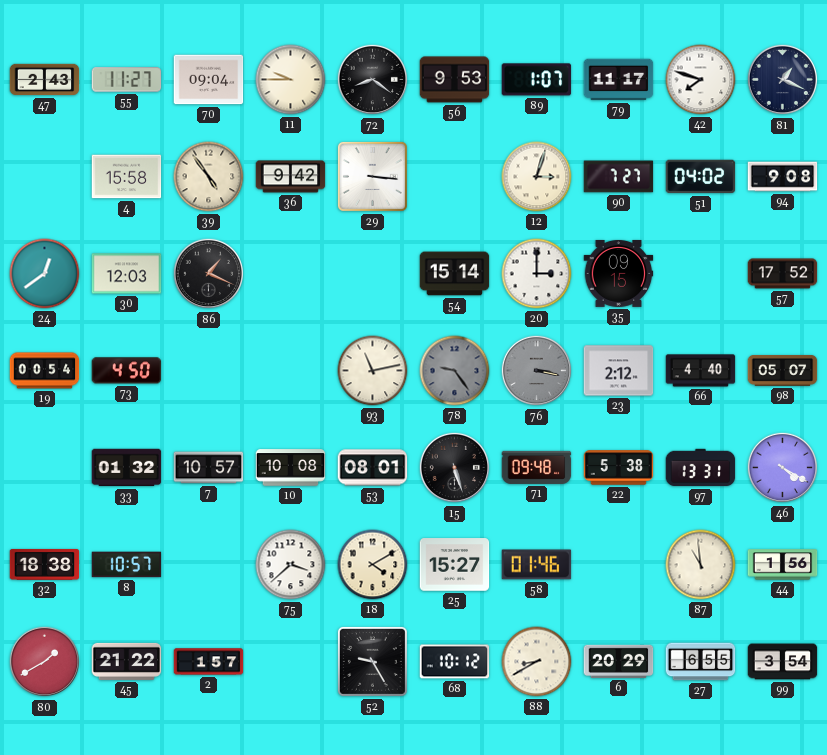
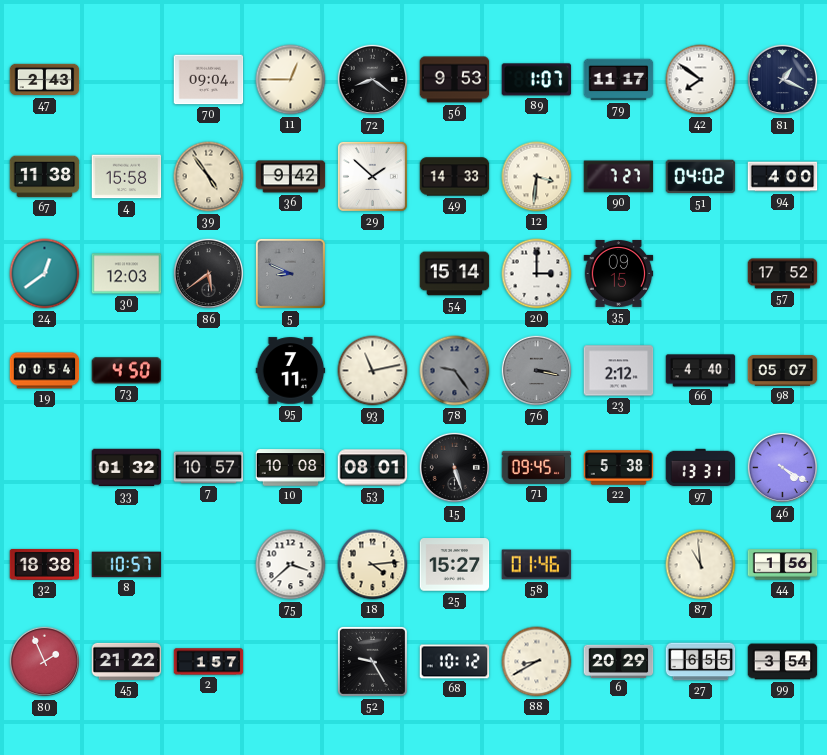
55: 11:27 -> none
11: 9:45 -> 12:45
42: 7:48 -> 7:51
67: none -> 11:38
29: 3:16 -> 1:52
49: none -> 14:33
12: 3:03 -> 3:31
94: 9:08 -> 4:00
86: 1:19 -> 5:39
5: none -> 8:49
95: none -> 7:11
71: 09:48 -> 09:45
18: 4:10 -> 4:14
80: 1:40 -> 1:56
